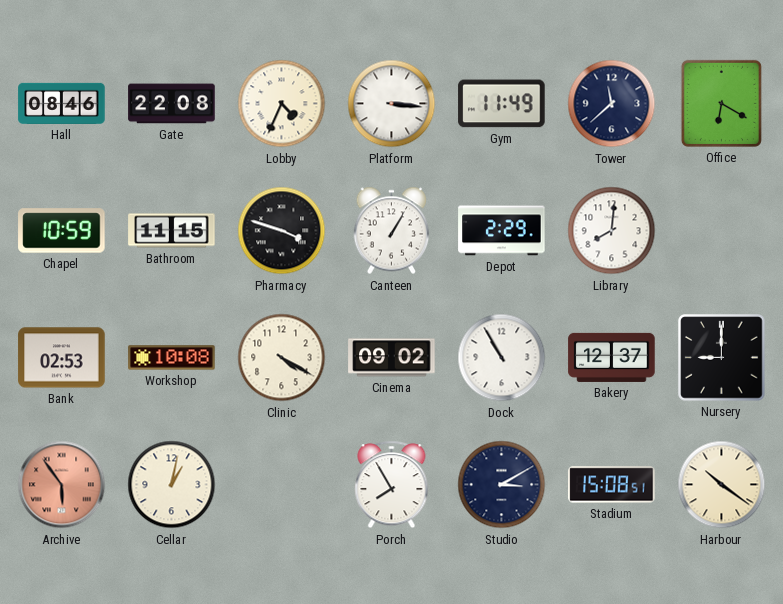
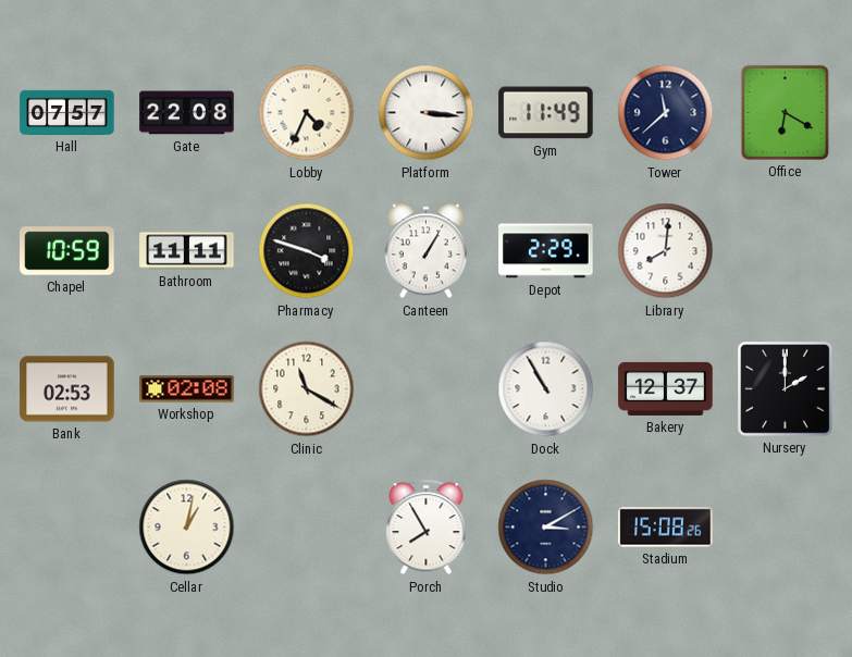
Hall: 08:46 -> 07:57
Bathroom: 11:15 -> 11:11
Workshop: 10:08 -> 02:08
Clinic: 4:20 -> 11:20
Cinema: 09:02 -> none
Nursery: 9:00 -> 2:00
Archive: 5:54 -> none
Stadium: 15:08:51 -> 15:08:26
Harbour: 10:21 -> none
